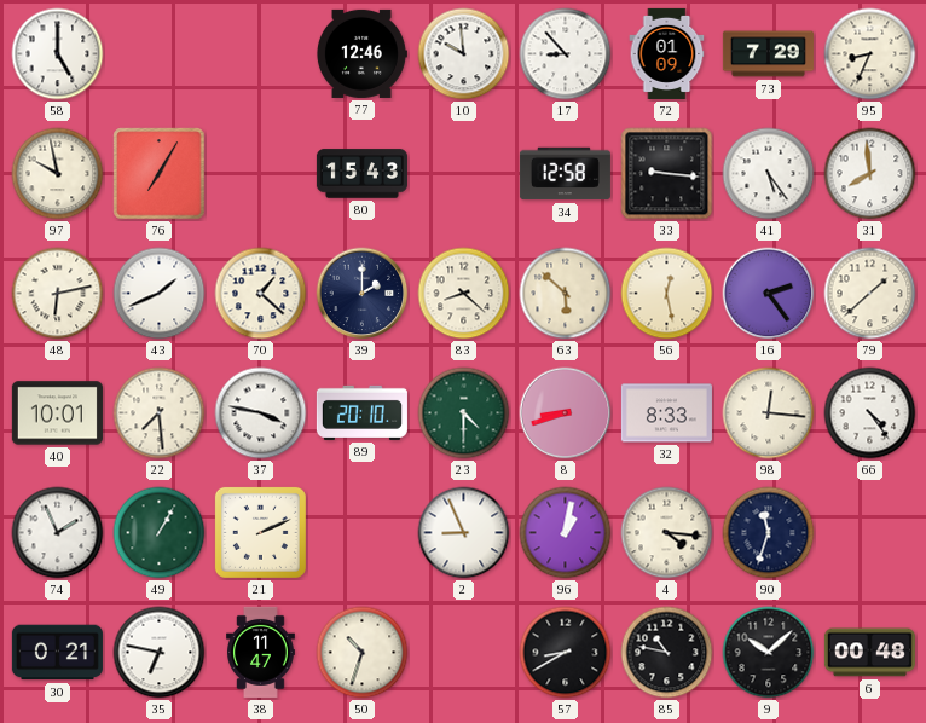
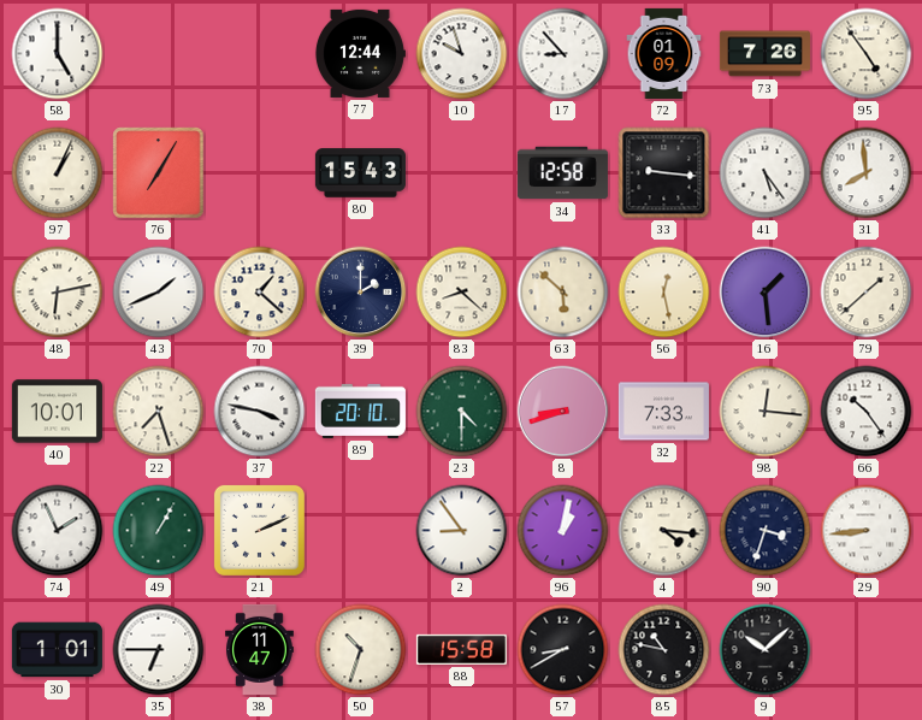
77: 12:46 -> 12:44
10: 9:59 -> 9:57
73: 7:29 -> 7:26
95: 8:34 -> 4:54
97: 9:58 -> 1:04
16: 2:24 -> 1:29
22: 7:29 -> 7:27
32: 8:33 -> 7:33
66: 4:24 -> 10:24
2: 8:56 -> 8:54
90: 11:33 -> 3:33
29: none -> 8:44
30: 0:21 -> 1:01
35: 6:47 -> 6:45
88: none -> 15:58
6: 00:48 -> none
